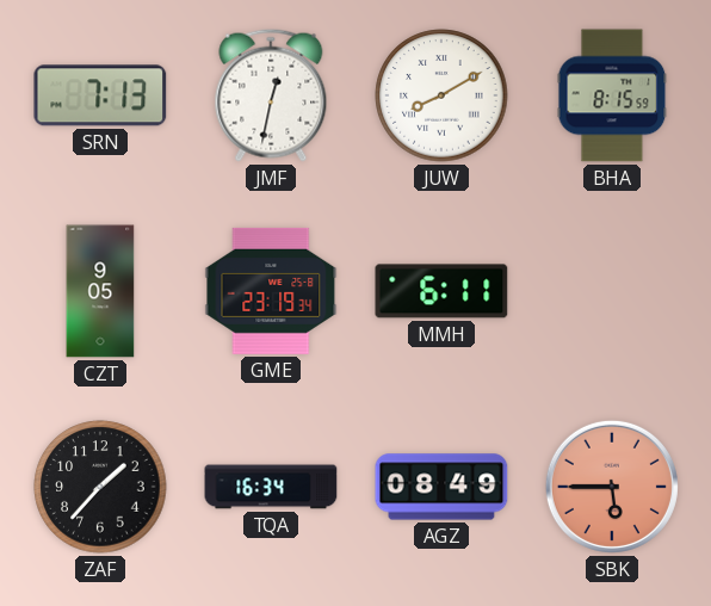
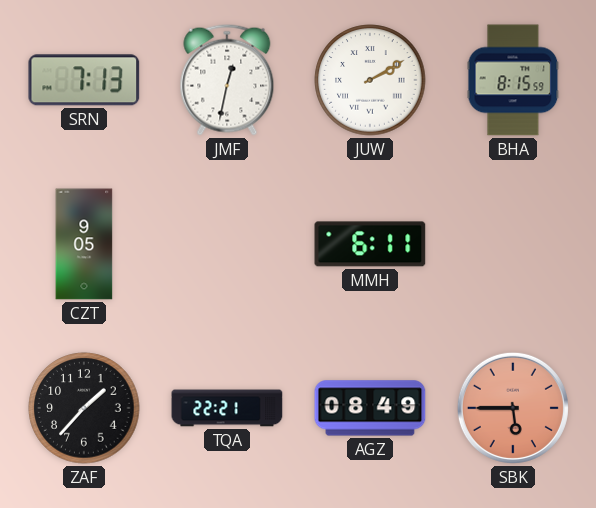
JUW: 8:10 -> 2:10
GME: 23:19 -> none
TQA: 16:34 -> 22:21
